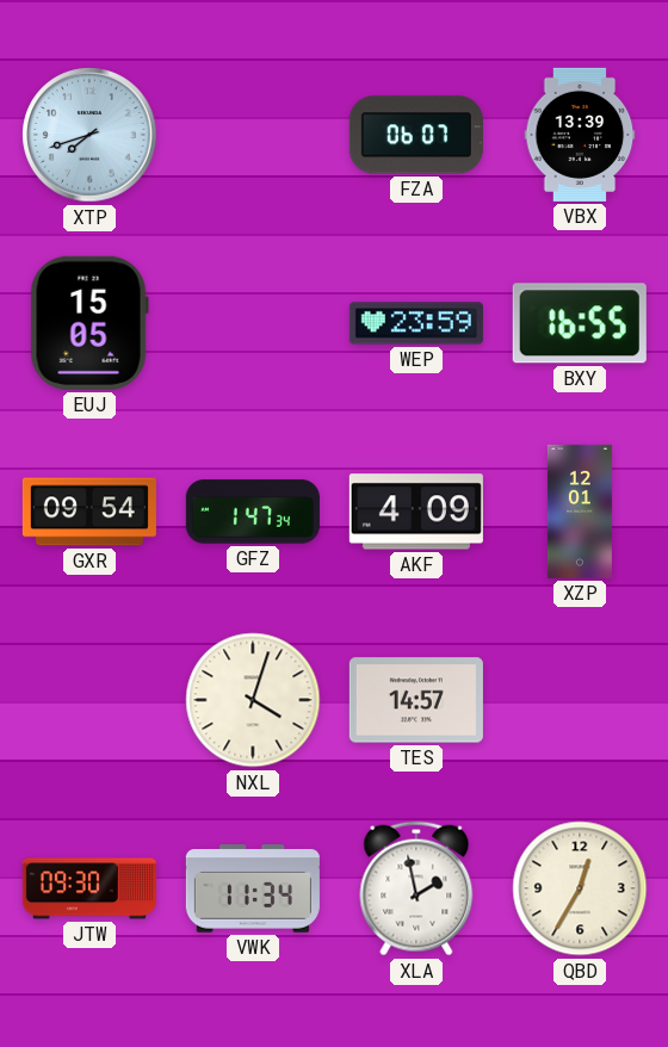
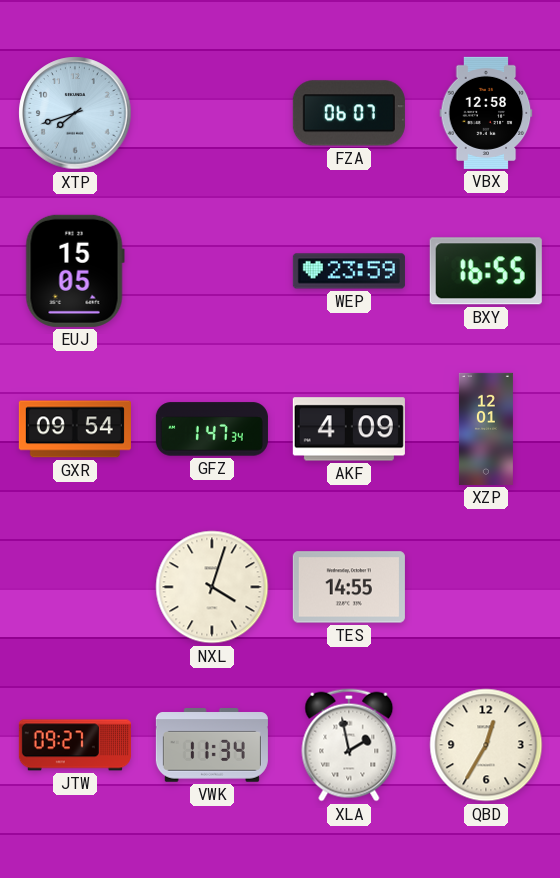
VBX: 13:39 -> 12:58
TES: 14:57 -> 14:55
JTW: 09:30 -> 09:27
